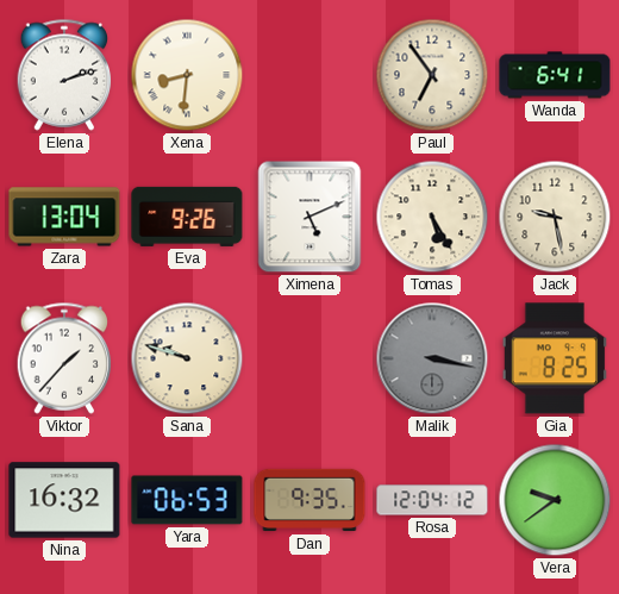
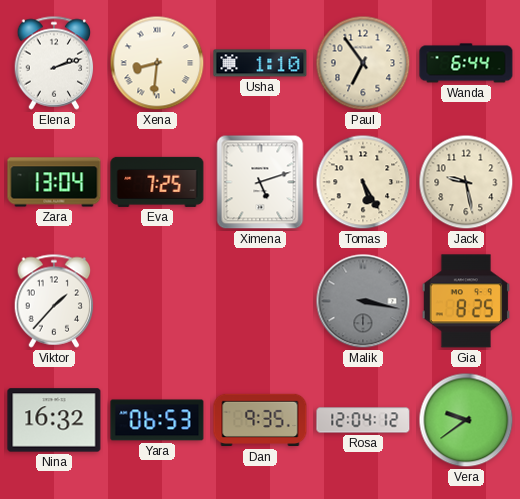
Usha: none -> 1:10
Wanda: 6:41 -> 6:44
Eva: 9:26 -> 7:25
Ximena: 5:11 -> 5:12
Sana: 9:48 -> none
